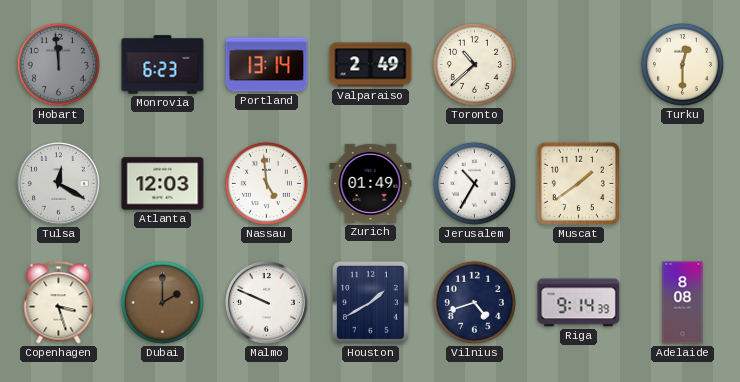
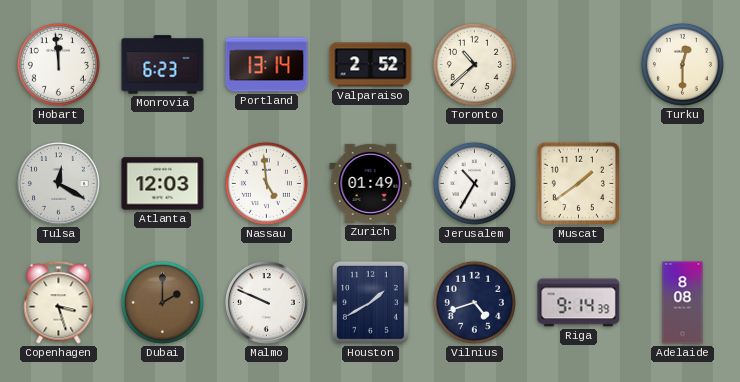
Hobart dial: grey -> white
Valparaiso: 2:49 -> 2:52
